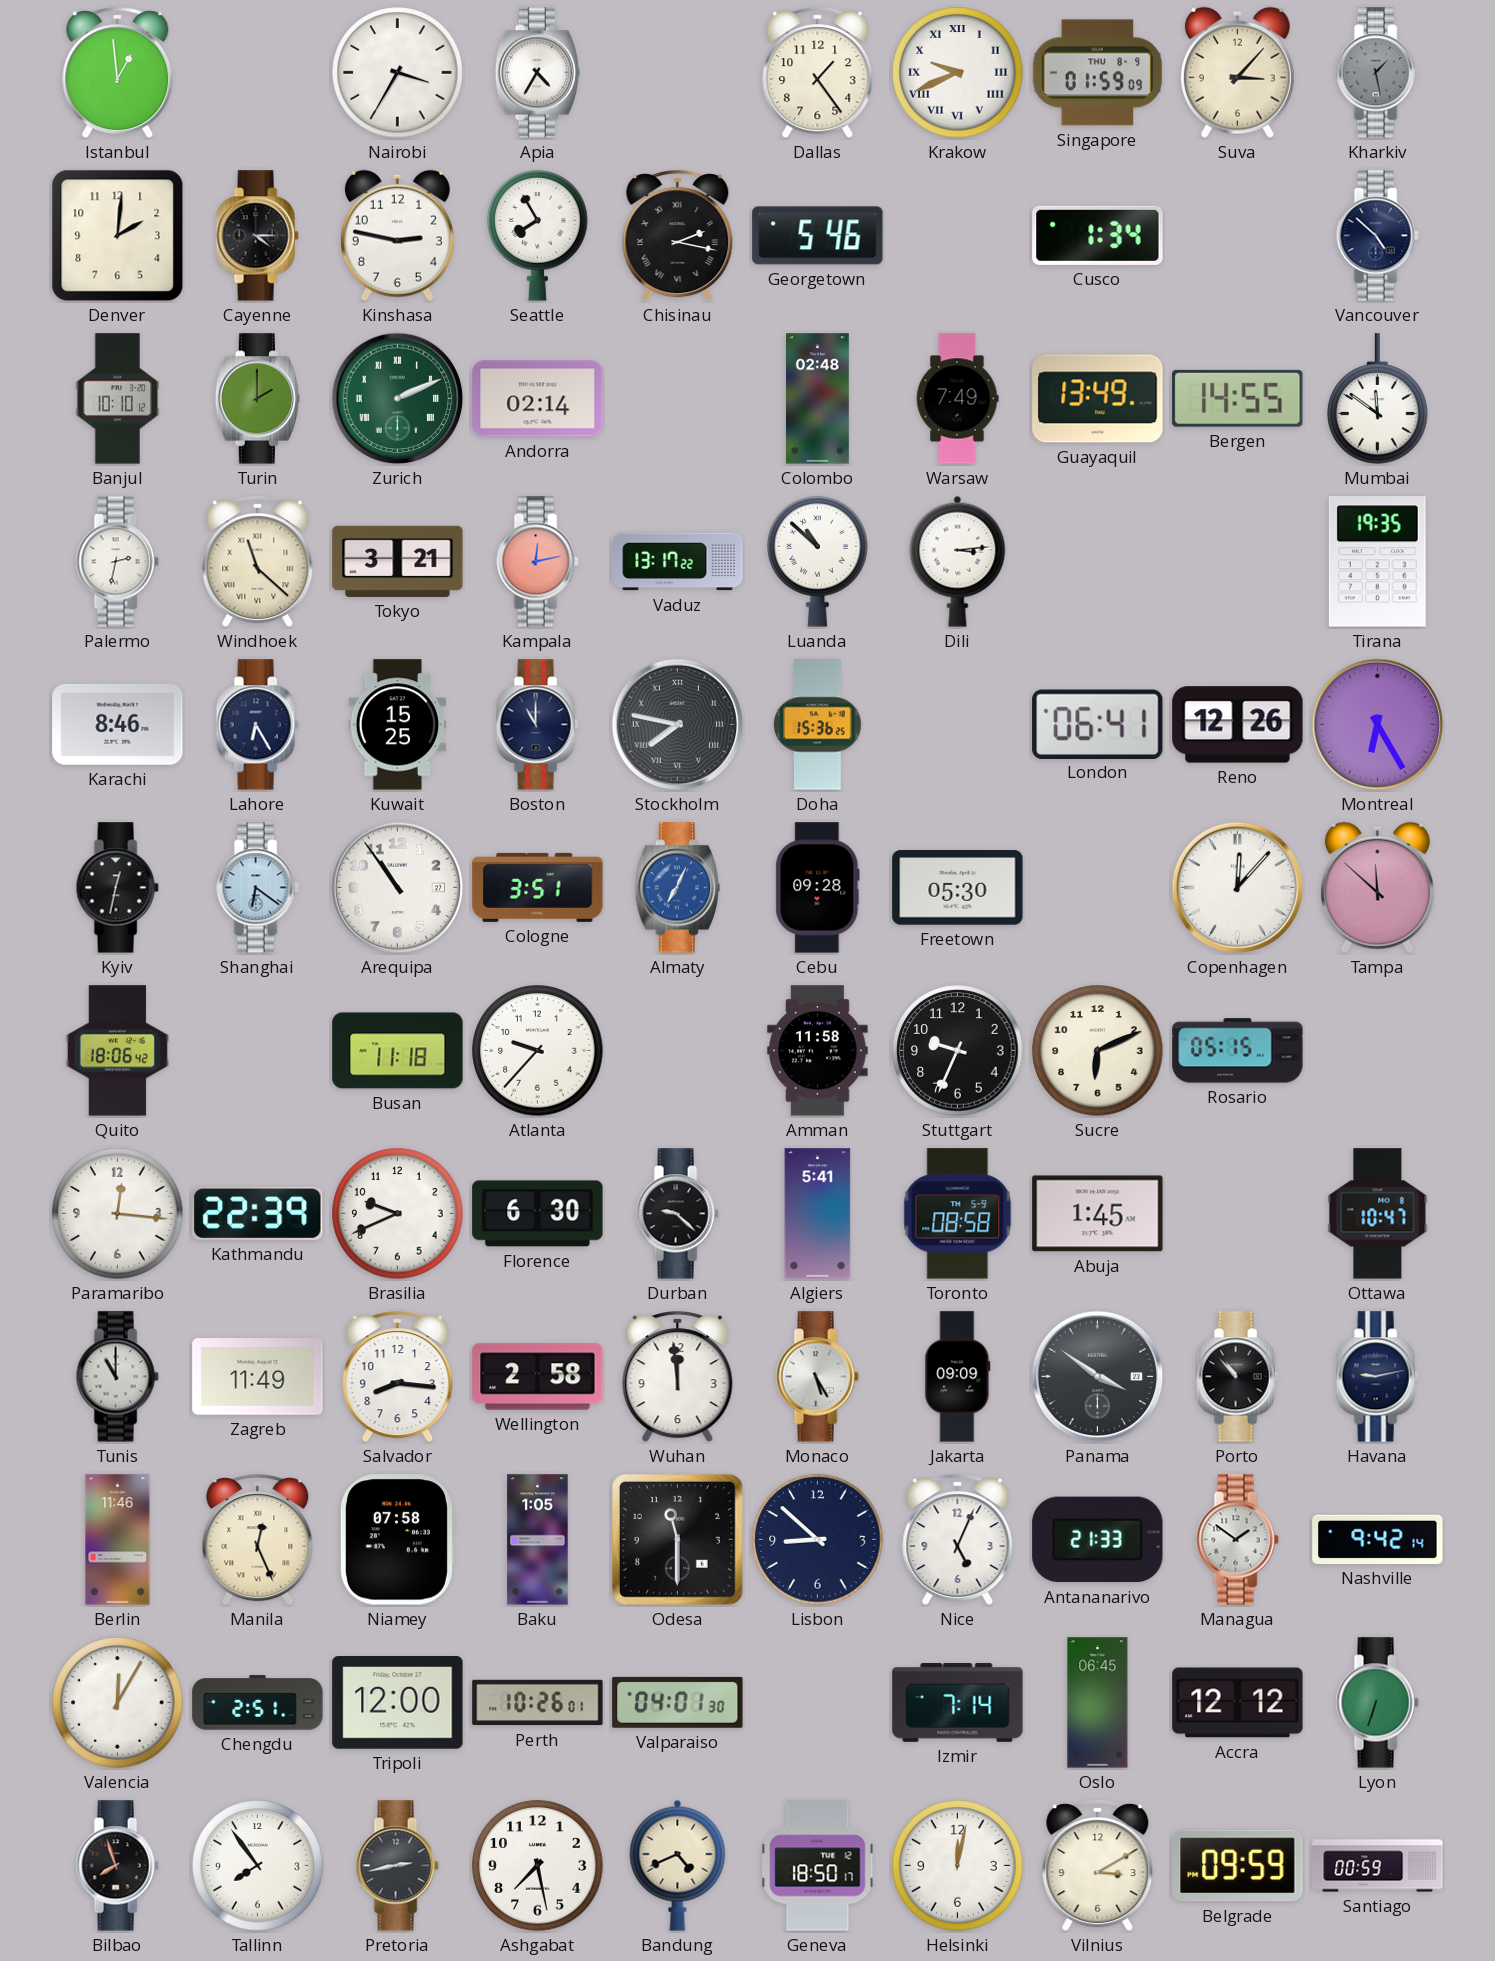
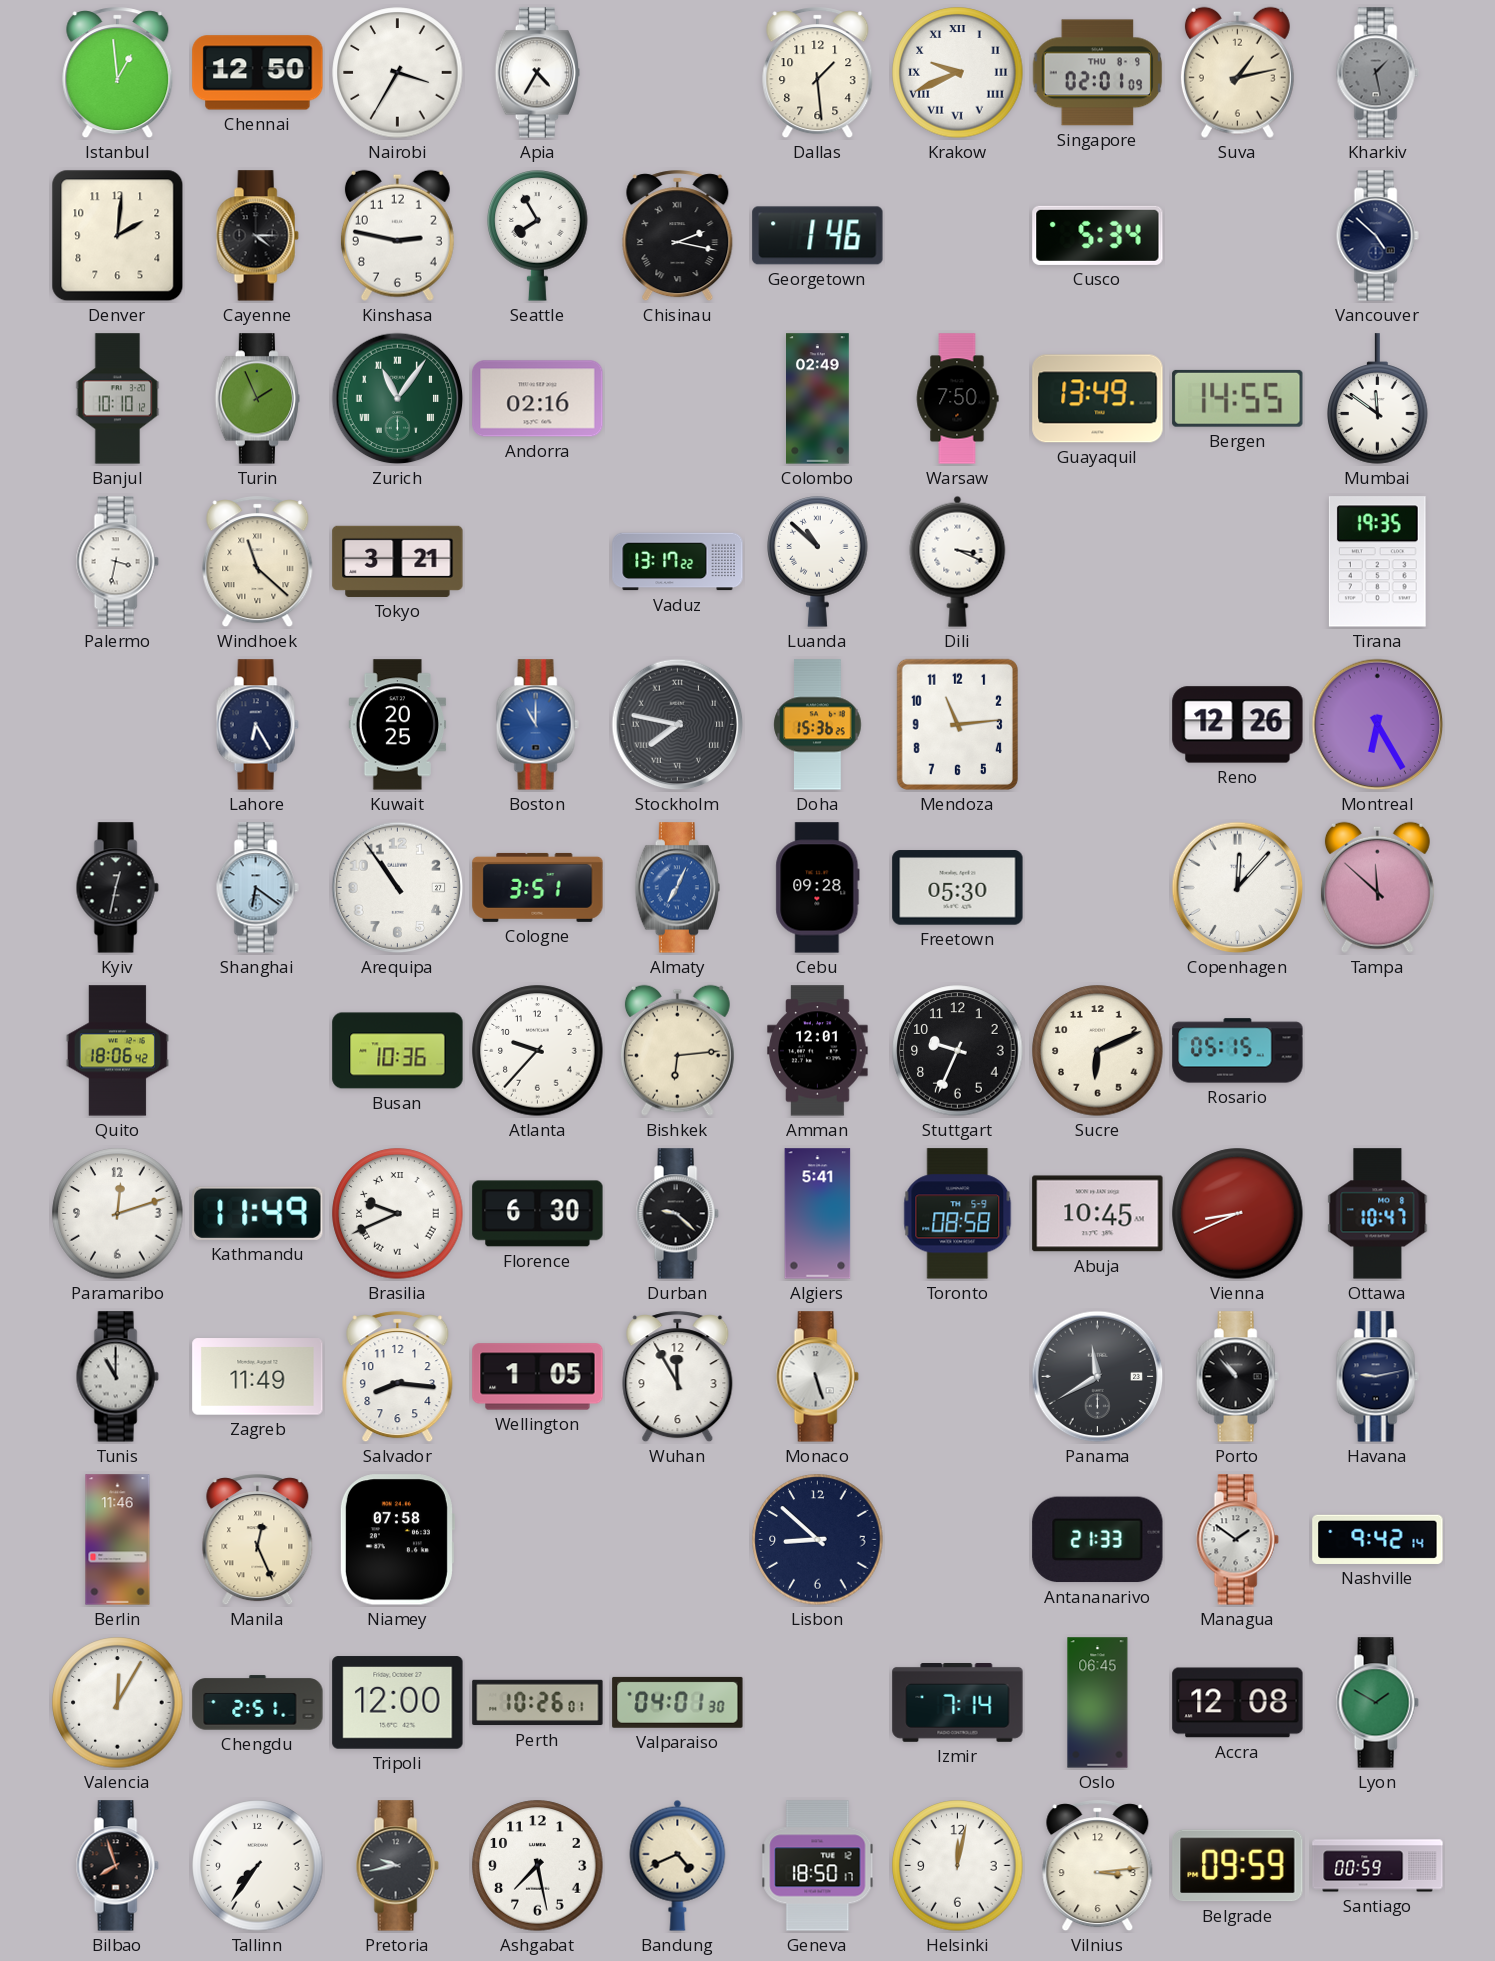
Chennai: none -> 12:50
Dallas: 1:24 -> 1:29
Singapore: 01:59 -> 02:01
Suva: 3:07 -> 1:13
Georgetown: 5:46 -> 1:46
Cusco: 1:34 -> 5:34
Turin: 2:00 -> 1:56
Zurich: 2:11 -> 11:06
Andorra: 02:14 -> 02:16
Colombo: 02:48 -> 02:49
Warsaw: 7:49 -> 7:50
Palermo: 2:32 -> 3:32
Kampala: 12:13 -> none
Dili: 3:14 -> 3:19
Karachi: 8:46 -> none
Kuwait: 15:25 -> 20:25
Boston dial: navy -> blue
Mendoza: none -> 11:14
London: 06:41 -> none
Busan: 11:18 -> 10:36
Bishkek: none -> 6:14
Amman: 11:58 -> 12:01
Paramaribo: 12:16 -> 12:12
Kathmandu: 22:39 -> 11:49
Brasilia numerals: Arabic -> Roman
Abuja: 1:45 -> 10:45
Vienna: none -> 8:41
Wellington: 2:58 -> 1:05
Wuhan: 11:59 -> 11:55
Monaco: 5:25 -> 5:27
Jakarta: 09:09 -> none
Panama: 3:51 -> 11:40
Baku: 1:05 -> none
Odesa: 11:30 -> none
Nice: 5:04 -> none
Accra: 12:12 -> 12:08
Lyon: 6:33 -> 1:50
Tallinn: 7:54 -> 7:36
Pretoria: 2:43 -> 9:43
Vilnius: 3:10 -> 3:14
